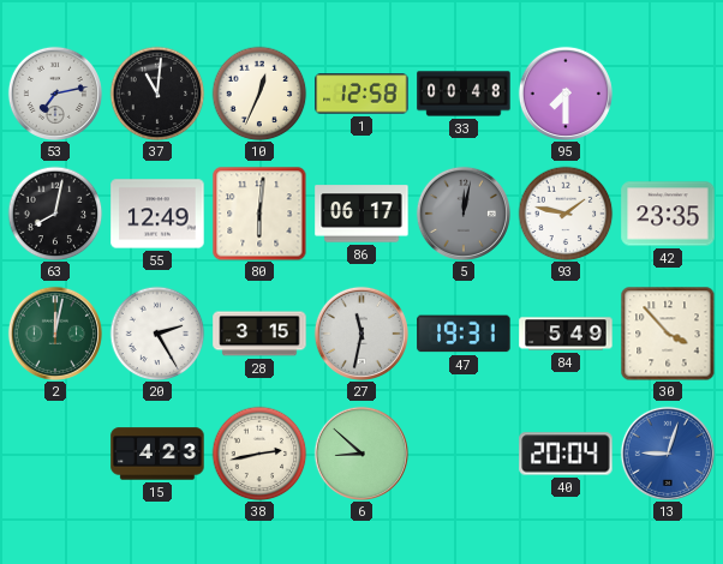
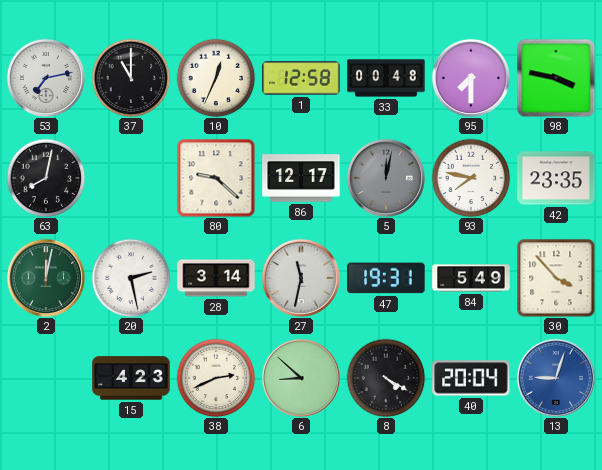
37: 11:01 -> 11:00
98: none -> 3:47
55: 12:49 -> none
80: 6:01 -> 9:22
86: 06:17 -> 12:17
93: 1:47 -> 7:47
20: 2:25 -> 2:28
28: 3:15 -> 3:14
38: 2:43 -> 2:41
8: none -> 4:20
